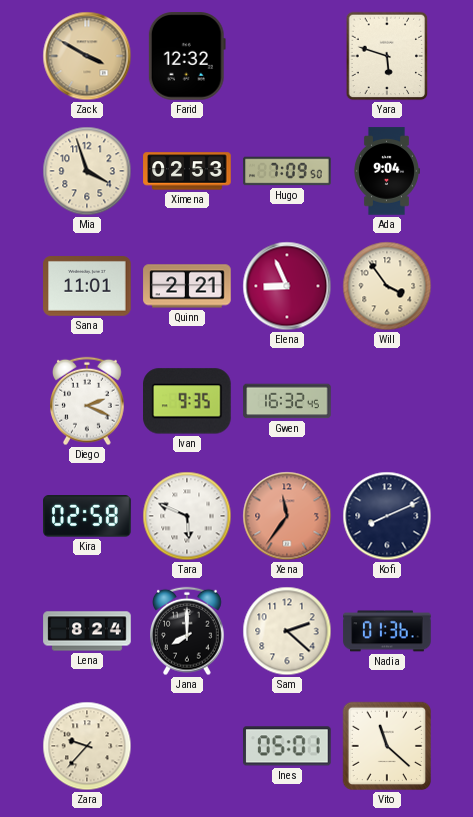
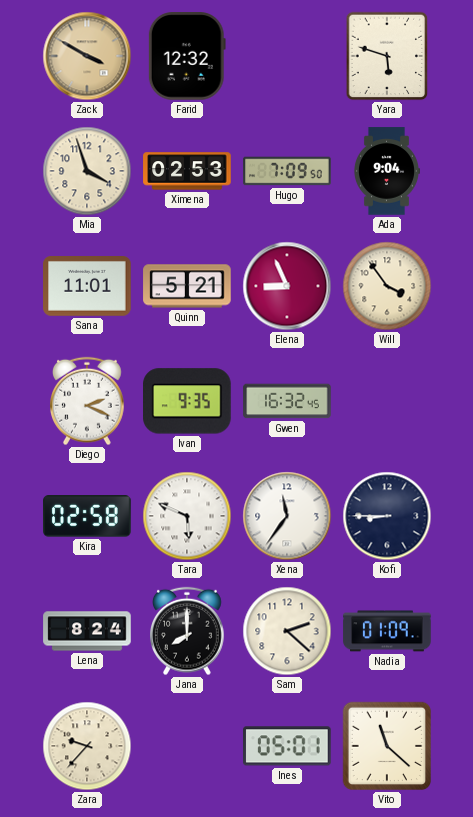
Quinn: 2:21 -> 5:21
Xena dial: salmon -> white
Kofi: 8:11 -> 8:45
Nadia: 01:36 -> 01:09
